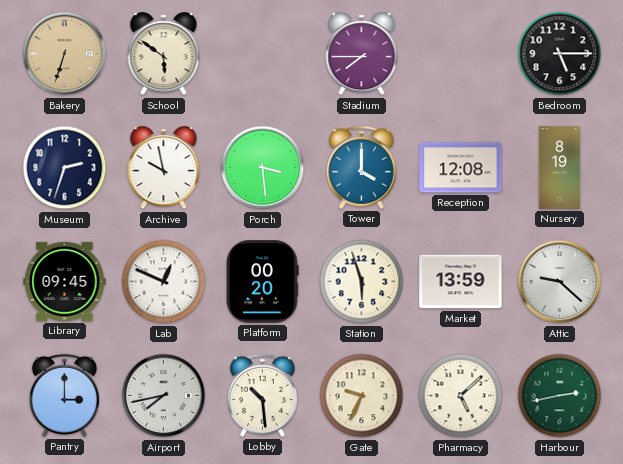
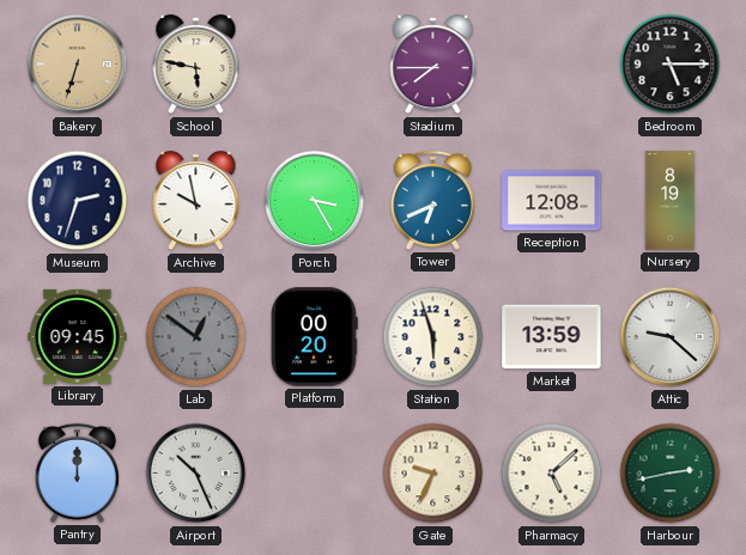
School: 5:51 -> 5:47
Porch: 3:29 -> 3:25
Tower: 4:00 -> 6:41
Lab: 12:49 -> 12:51
Lab dial: white -> grey
Pantry: 3:00 -> 12:00
Airport: 7:43 -> 10:26
Lobby: 10:29 -> none
